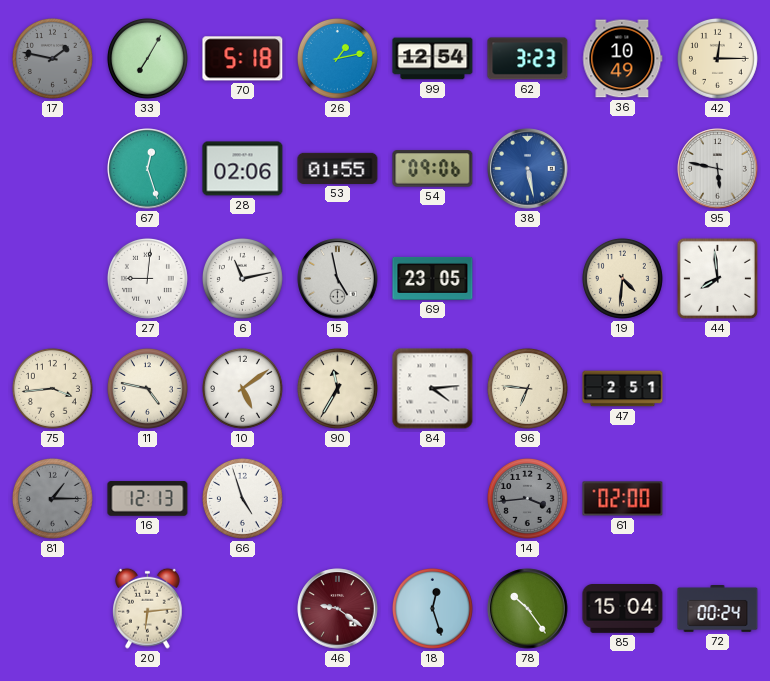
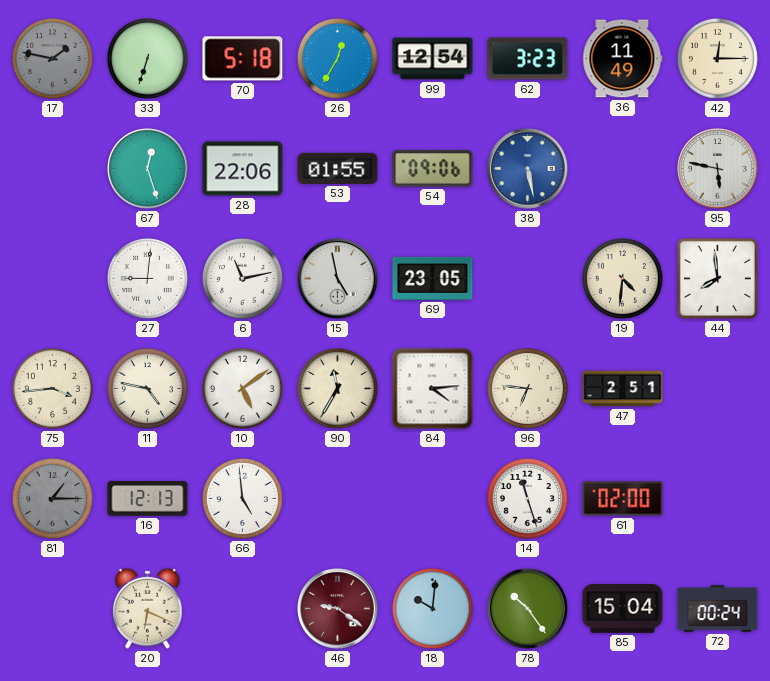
33: 7:05 -> 6:33
26: 1:13 -> 12:35
36: 10:49 -> 11:49
28: 02:06 -> 22:06
66: 4:57 -> 4:59
14: 3:44 -> 11:27
14 dial: grey -> white
20: 6:14 -> 6:19
18: 12:27 -> 10:01
